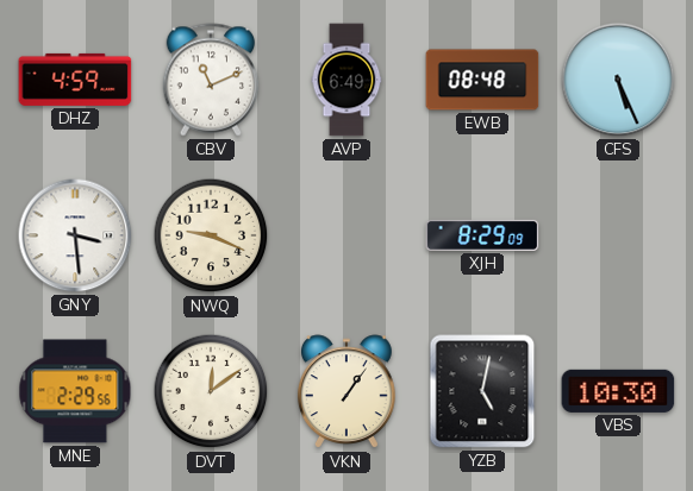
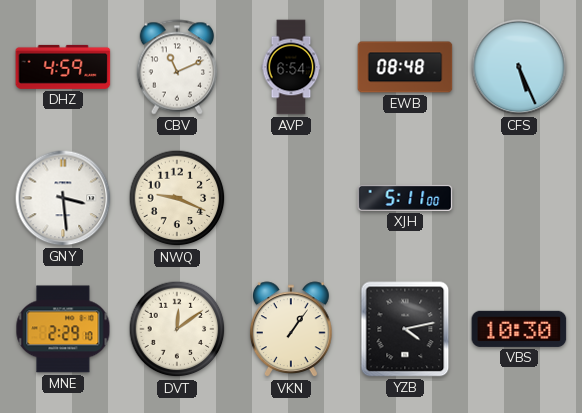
AVP: 6:49 -> 6:54
XJH: 8:29 -> 5:11
MNE: 2:29:56 -> 2:29:10
YZB: 5:02 -> 4:13
